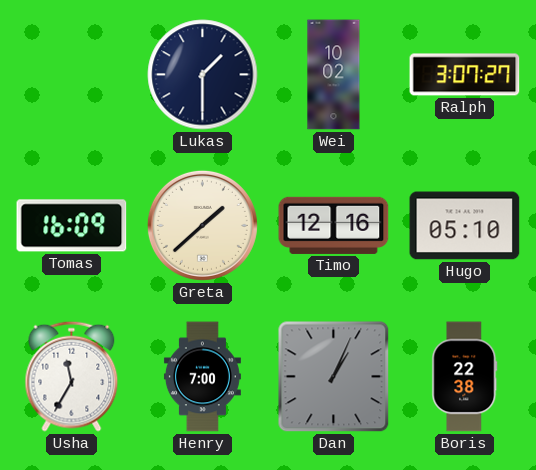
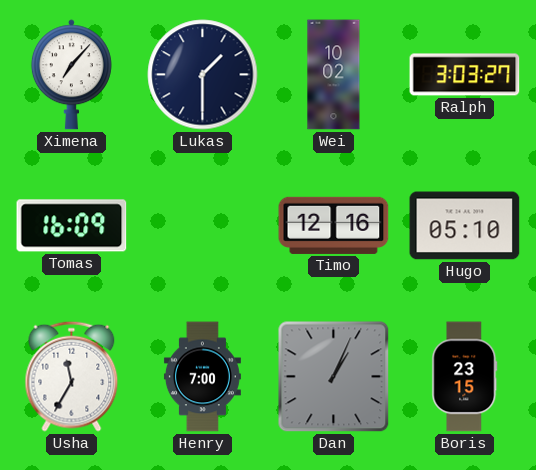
Ximena: none -> 7:07
Ralph: 3:07 -> 3:03
Greta: 1:38 -> none
Boris: 22:38 -> 23:15
